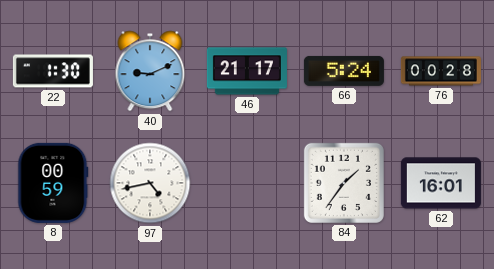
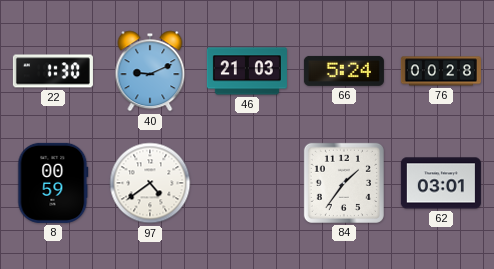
46: 21:17 -> 21:03
97: 4:43 -> 4:39
62: 16:01 -> 03:01
